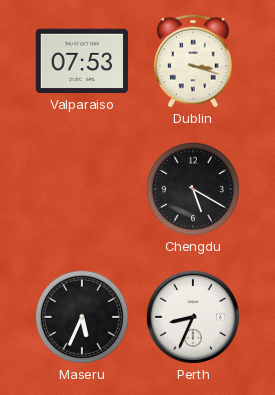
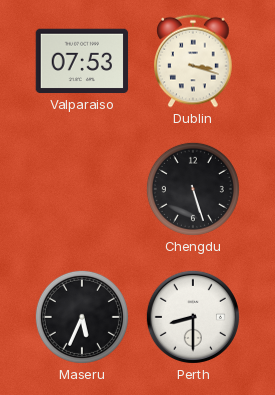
Chengdu: 5:20 -> 5:27
Perth: 8:34 -> 8:30
